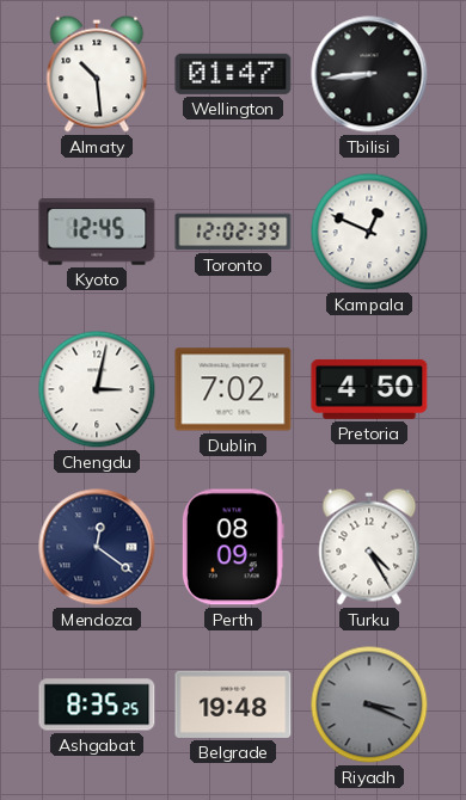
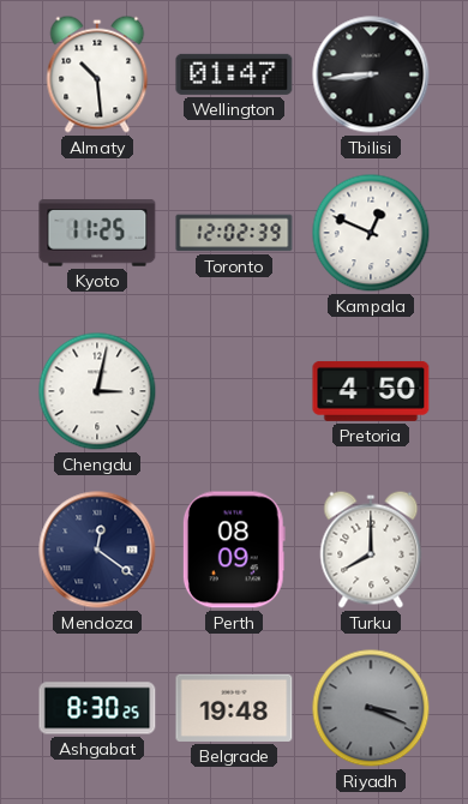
Kyoto: 12:45 -> 11:25
Dublin: 7:02 -> none
Turku: 4:25 -> 8:00
Ashgabat: 8:35 -> 8:30
